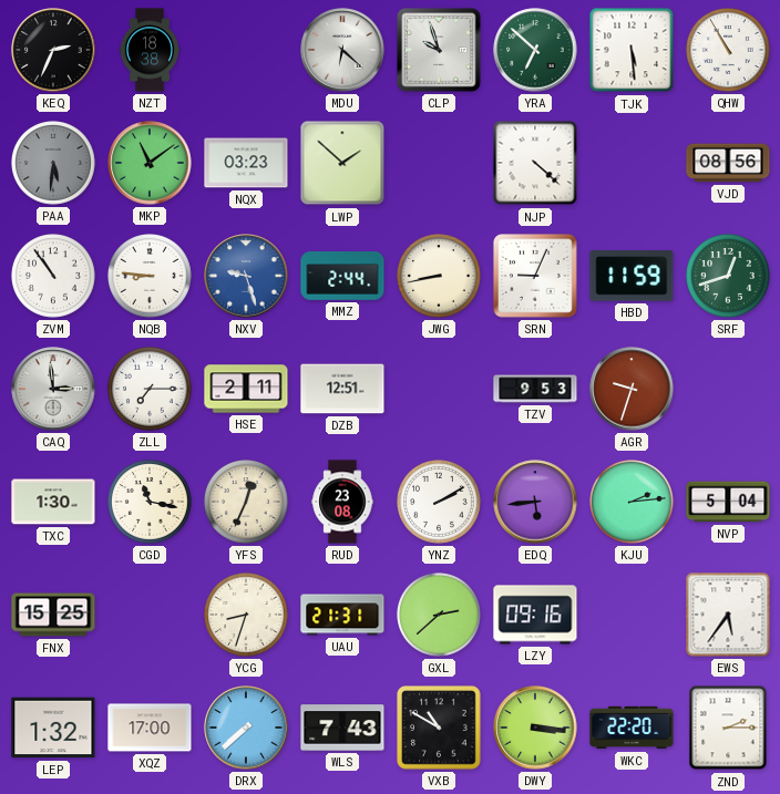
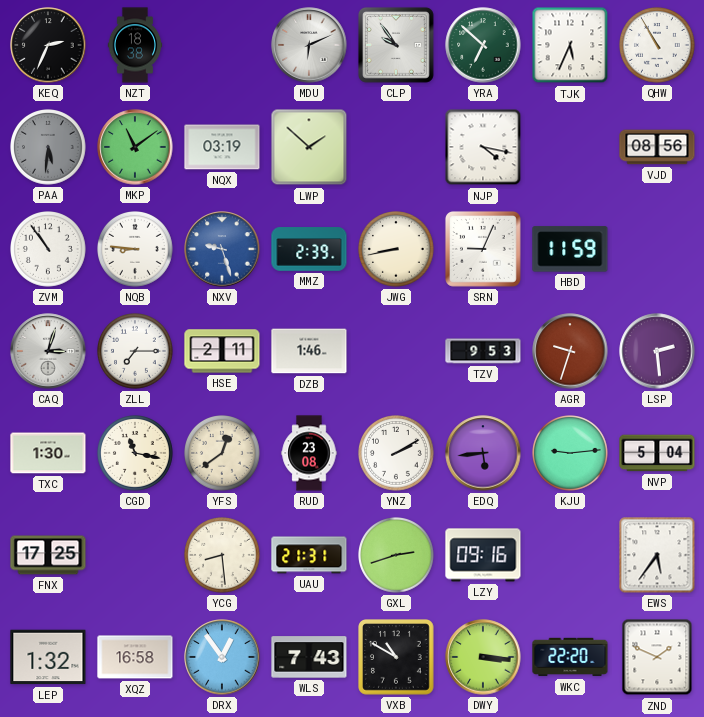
MDU: 6:22 -> 6:11
CLP: 9:57 -> 9:54
TJK: 5:29 -> 5:34
NQX: 03:23 -> 03:19
NJP: 4:22 -> 4:17
MMZ: 2:44 -> 2:39
SRF: 12:42 -> none
CAQ: 2:59 -> 3:03
DZB: 12:51 -> 1:46
LSP: none -> 2:29
YFS: 12:34 -> 12:39
KJU: 2:14 -> 9:14
FNX: 15:25 -> 17:25
YCG: 8:33 -> 8:29
GXL: 2:38 -> 2:42
XQZ: 17:00 -> 16:58
DRX: 7:38 -> 12:54
ZND: 2:15 -> 1:49
